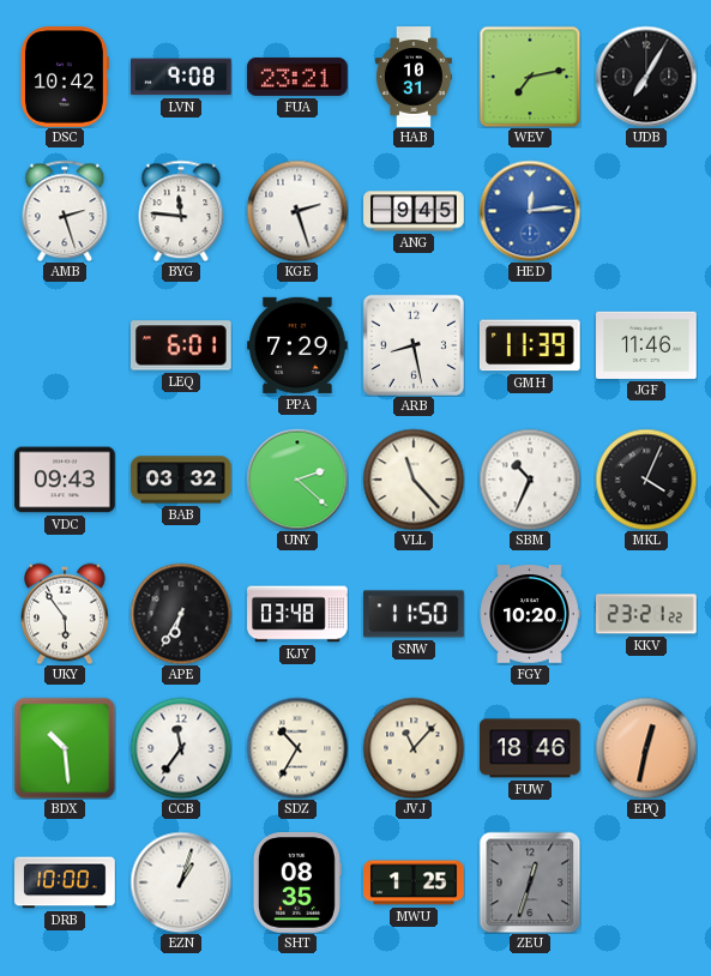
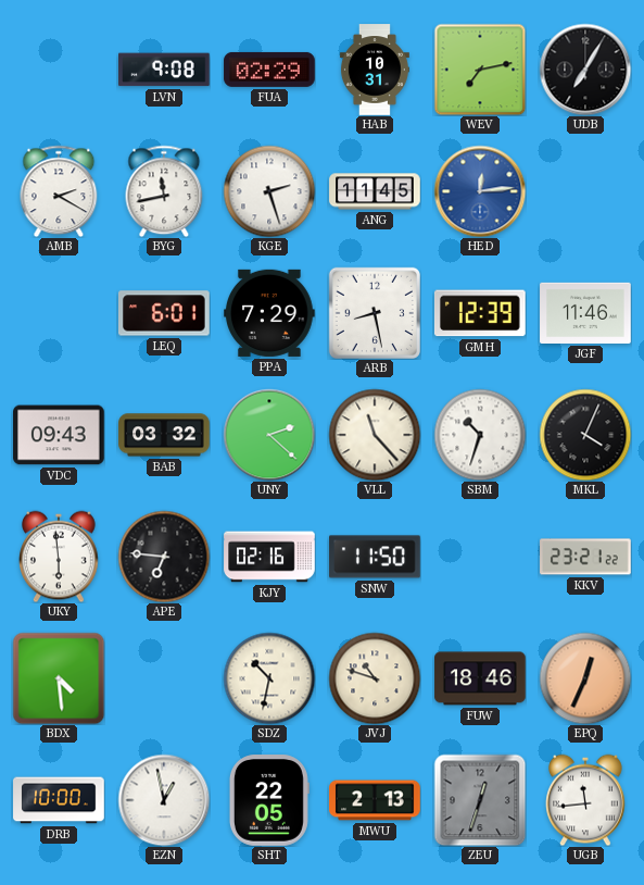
DSC: 10:42 -> none
FUA: 23:21 -> 02:29
AMB: 2:27 -> 2:20
BYG: 11:46 -> 11:43
ANG: 9:45 -> 11:45
GMH: 11:39 -> 12:39
SBM: 10:34 -> 10:33
UKY: 5:54 -> 5:59
APE: 6:35 -> 6:46
KJY: 03:48 -> 02:16
FGY: 10:20 -> none
BDX: 10:29 -> 4:29
CCB: 11:36 -> none
SDZ: 10:35 -> 10:32
JVJ: 11:07 -> 10:48
EPQ: 12:32 -> 12:34
EZN: 1:03 -> 12:58
SHT: 08:35 -> 22:05
MWU: 1:25 -> 2:13
UGB: none -> 11:44
